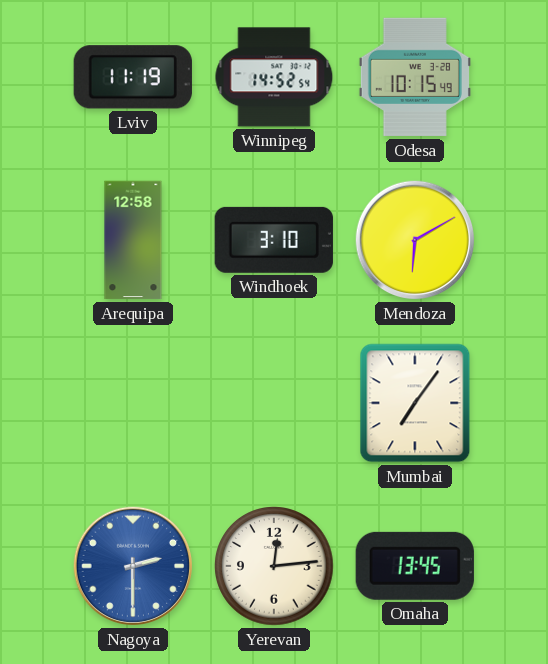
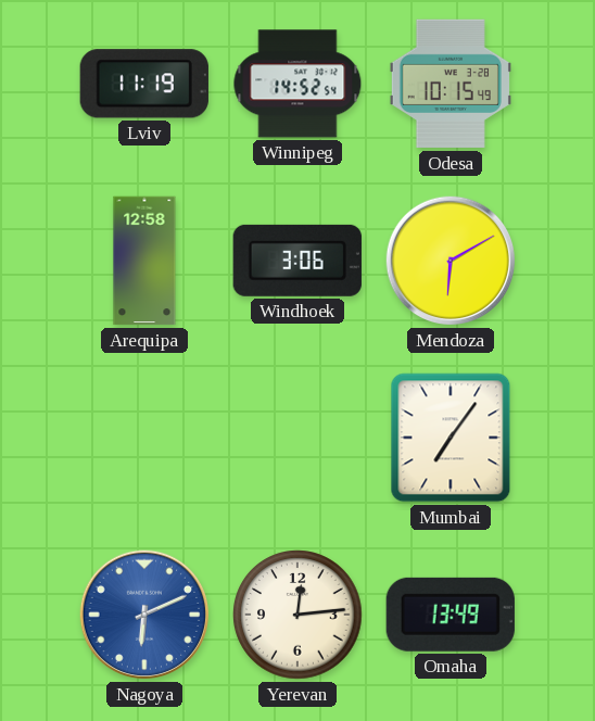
Windhoek: 3:10 -> 3:06
Nagoya: 2:30 -> 6:11
Omaha: 13:45 -> 13:49
